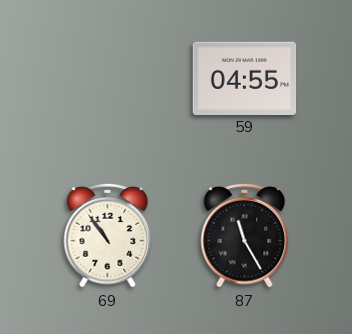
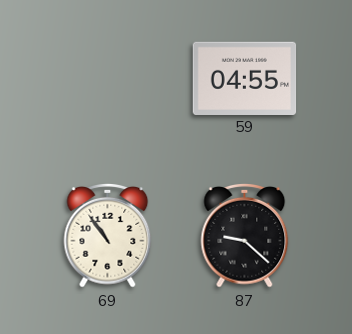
87: 11:25 -> 9:22
